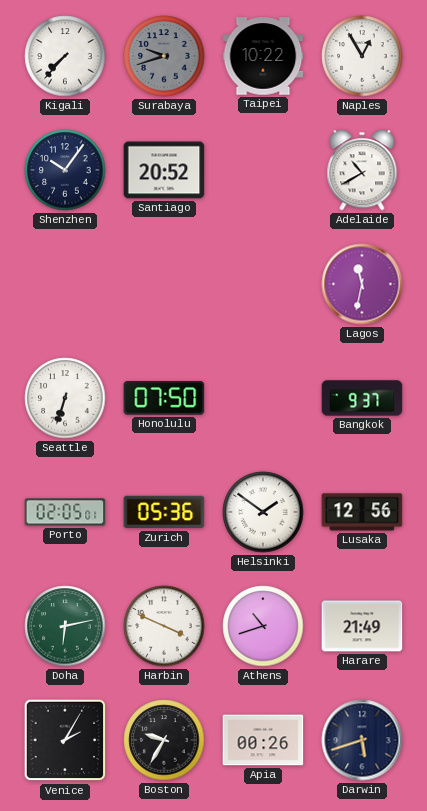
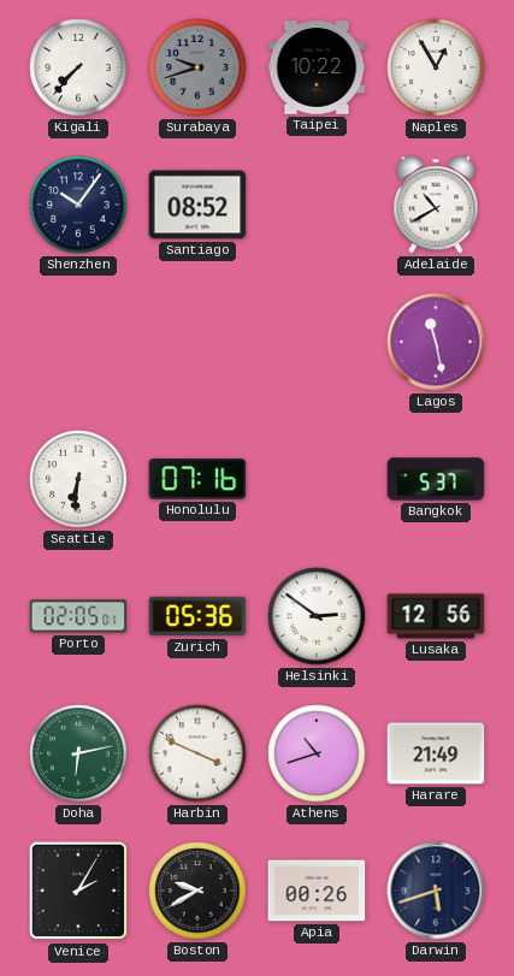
Santiago: 20:52 -> 08:52
Lagos: 11:32 -> 11:28
Seattle: 6:33 -> 6:31
Honolulu: 07:50 -> 07:16
Bangkok: 9:37 -> 5:37
Helsinki: 1:51 -> 2:51
Boston: 9:35 -> 9:40
